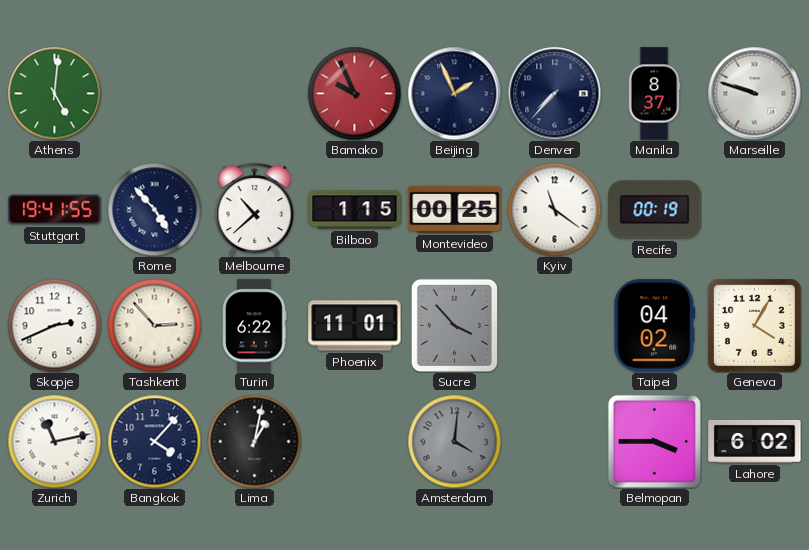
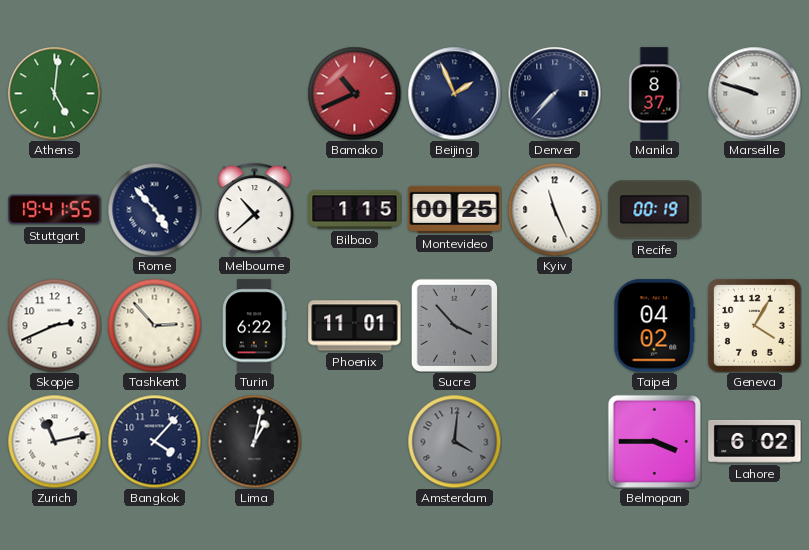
Bamako: 9:56 -> 10:41
Kyiv: 11:21 -> 11:26
